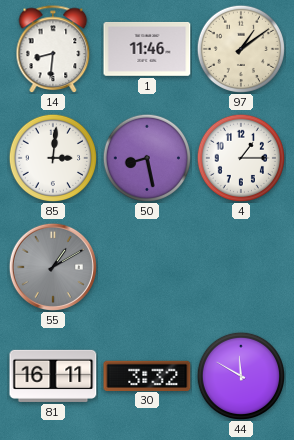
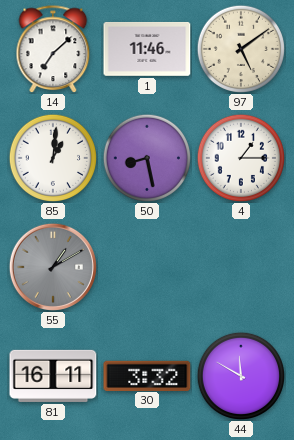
14: 8:31 -> 7:08
97: 1:09 -> 5:09
85: 3:01 -> 1:01
